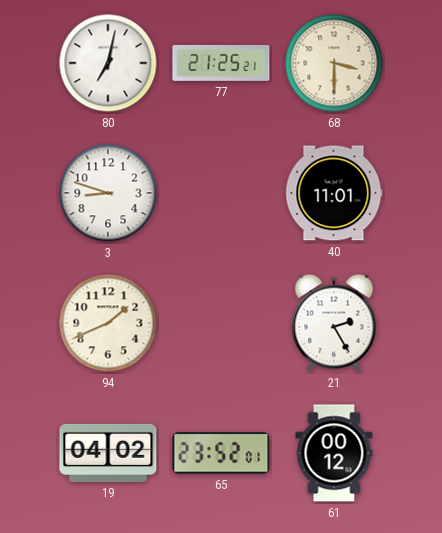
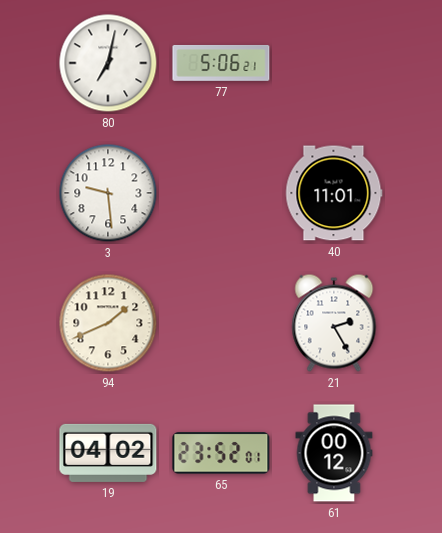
77: 21:25 -> 5:06
68: 3:30 -> none
3: 8:48 -> 9:29
